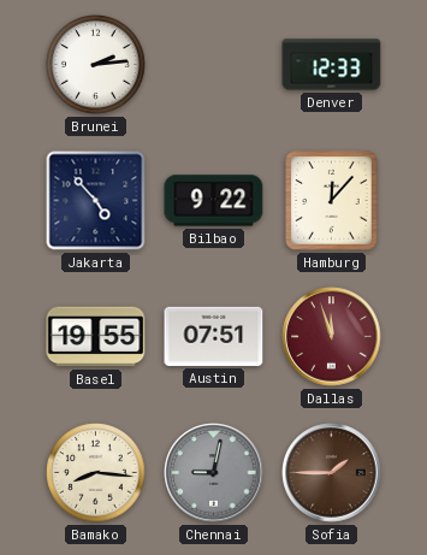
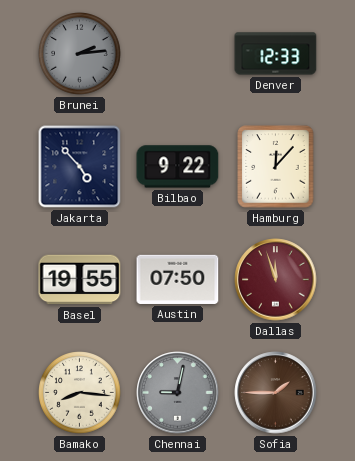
Brunei dial: white -> grey
Austin: 07:51 -> 07:50
